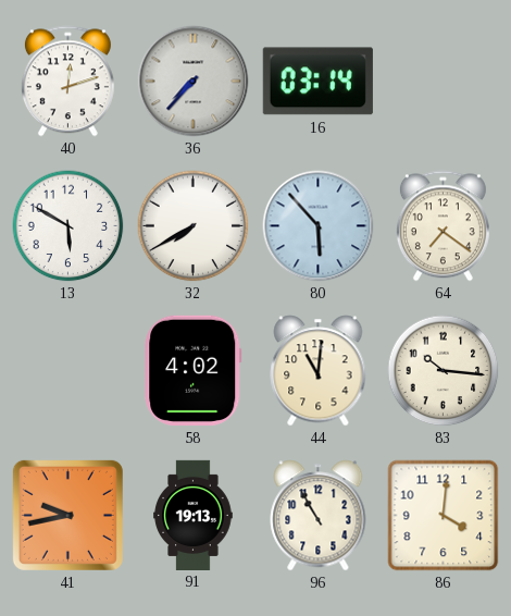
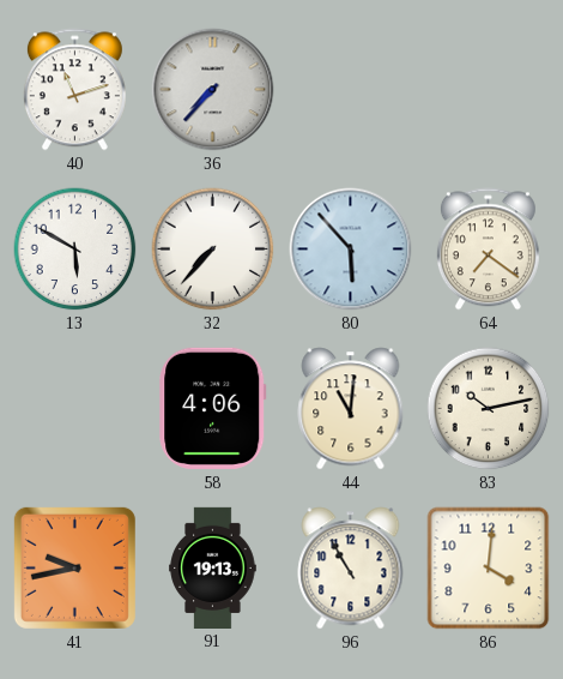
40: 12:12 -> 11:12
16: 03:14 -> none
32: 7:40 -> 7:37
58: 4:02 -> 4:06
83: 10:16 -> 10:13
